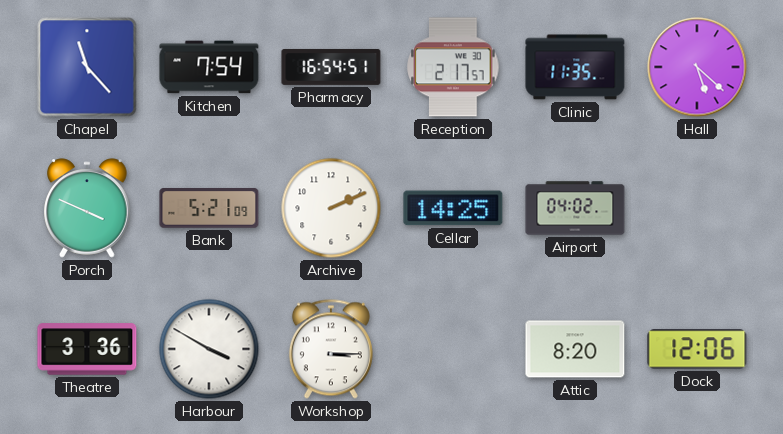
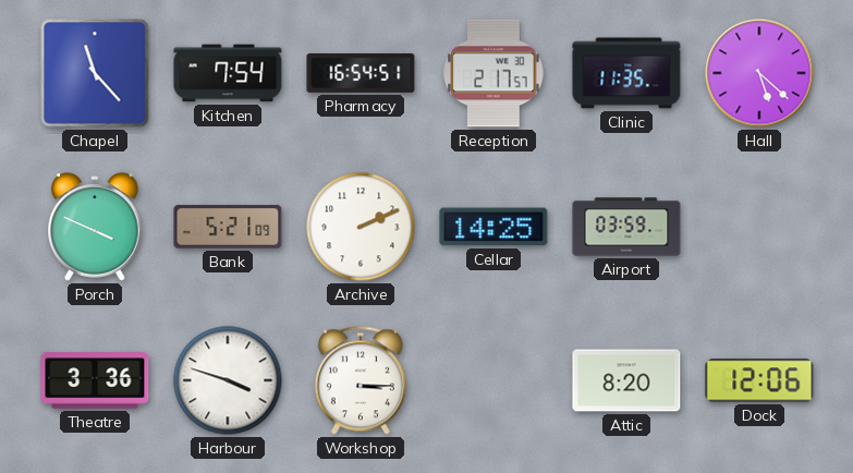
Airport: 04:02 -> 03:59
Harbour: 3:50 -> 3:48
